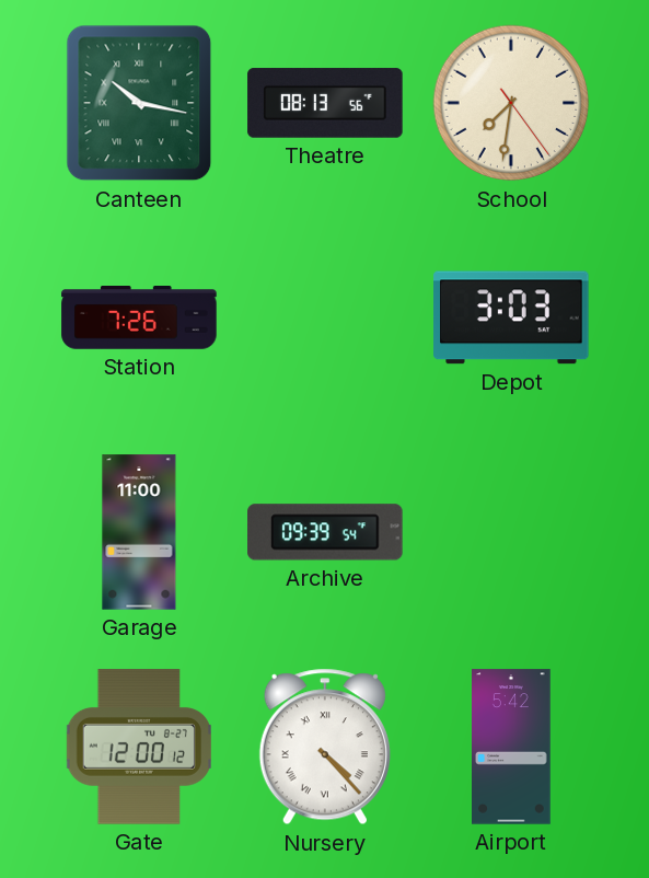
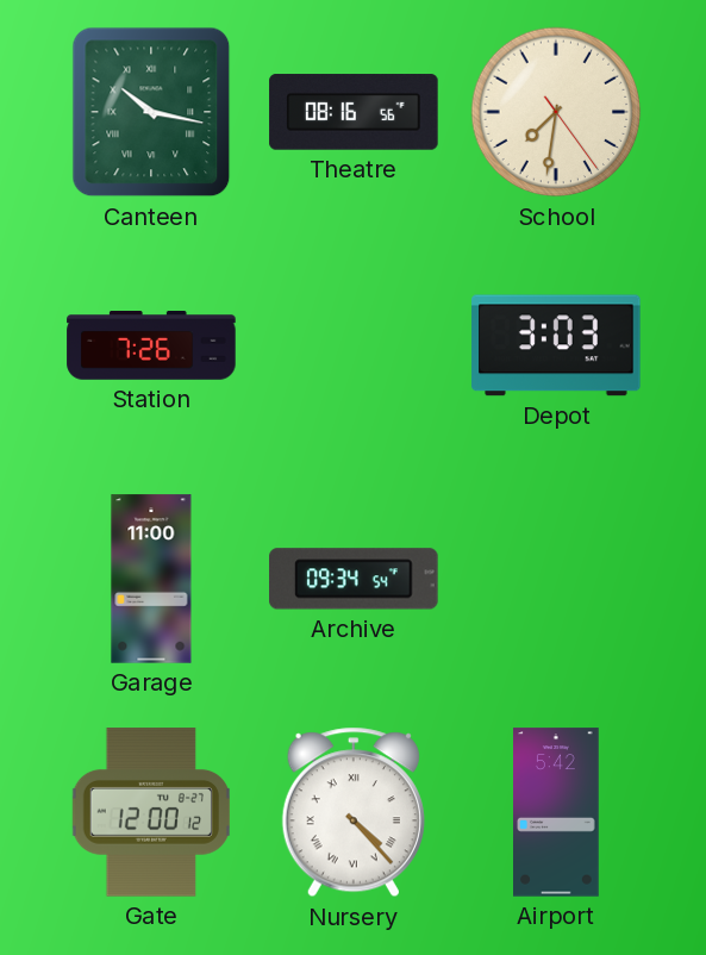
Theatre: 08:13 -> 08:16
Archive: 09:39 -> 09:34
